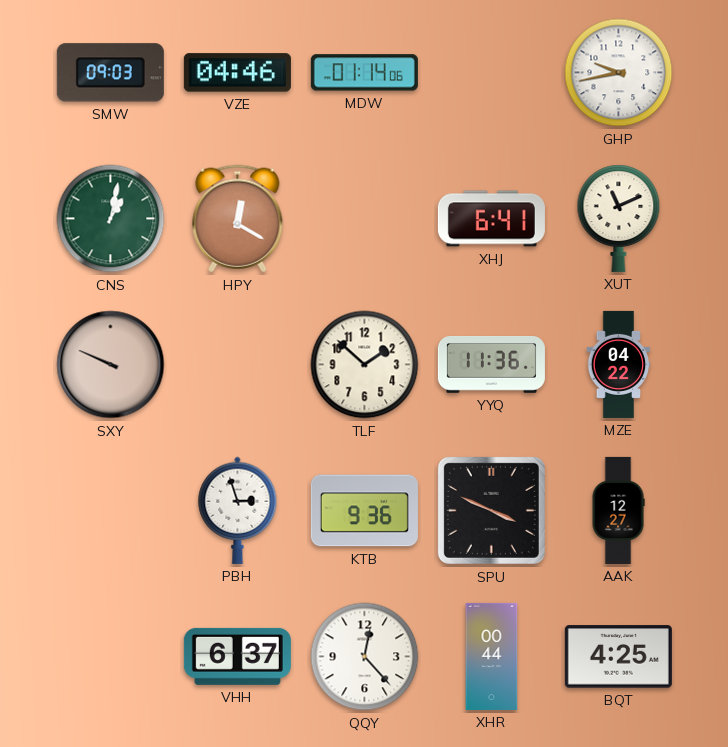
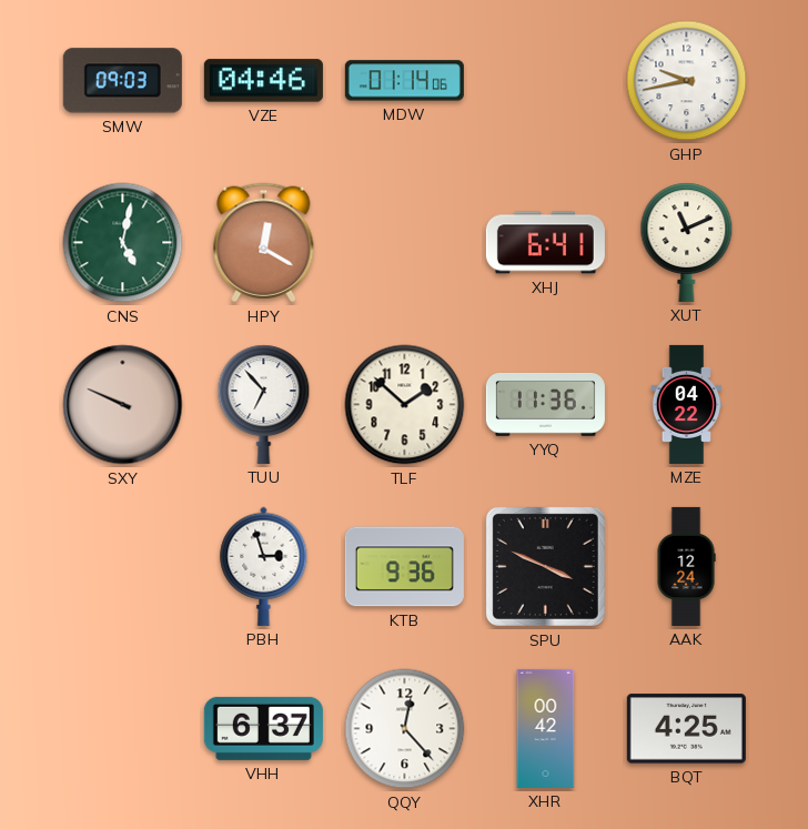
CNS: 1:02 -> 5:02
TUU: none -> 6:53
AAK: 12:27 -> 12:24
XHR: 00:44 -> 00:42
